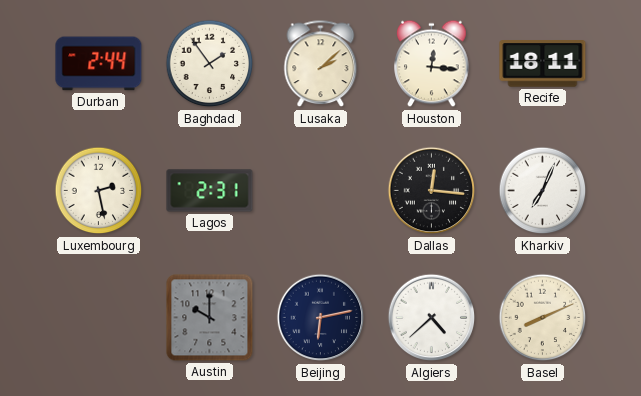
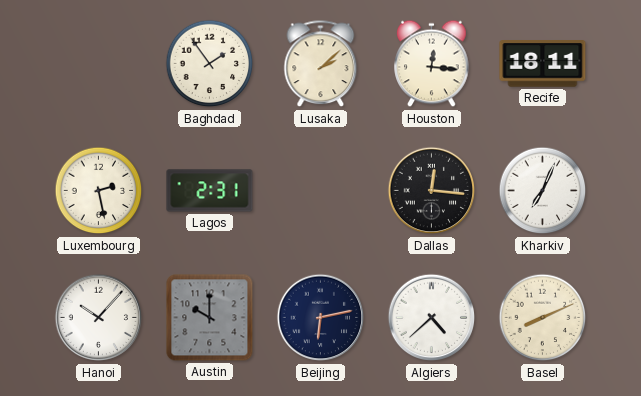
Durban: 2:44 -> none
Hanoi: none -> 10:07
